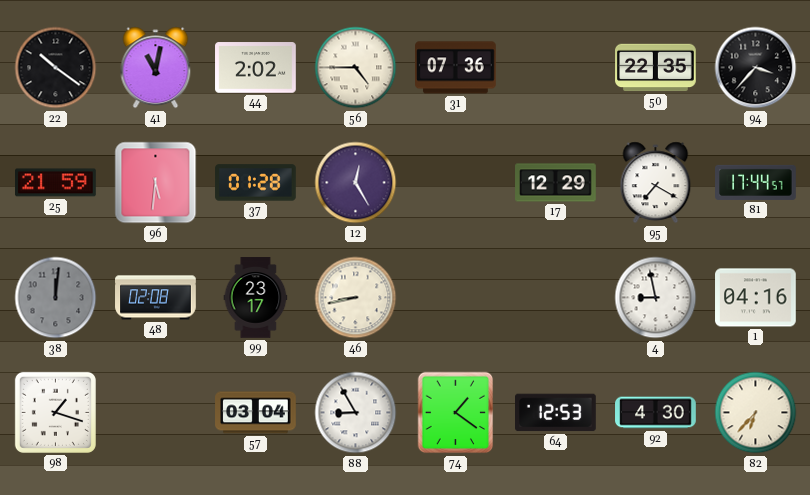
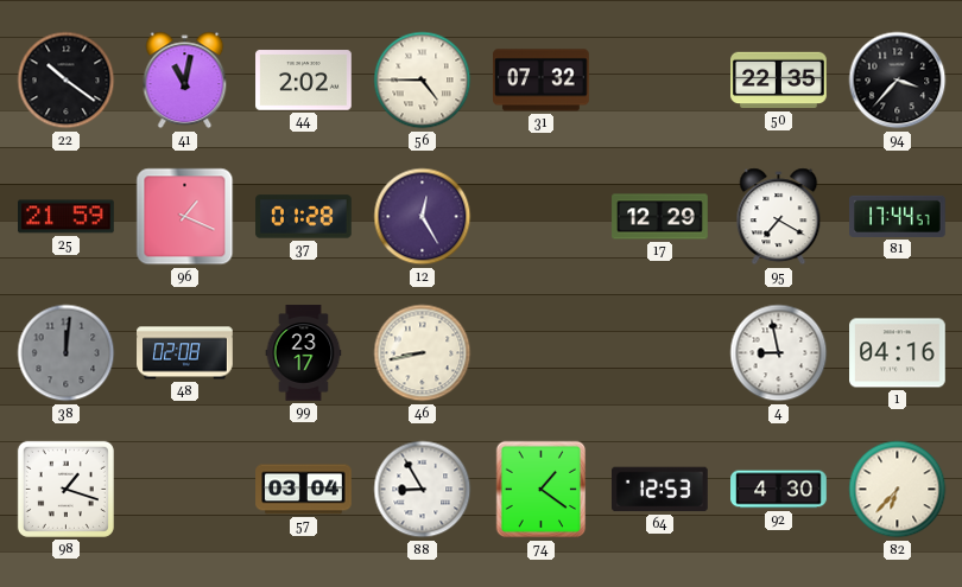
31: 07:36 -> 07:32
96: 5:31 -> 1:19
